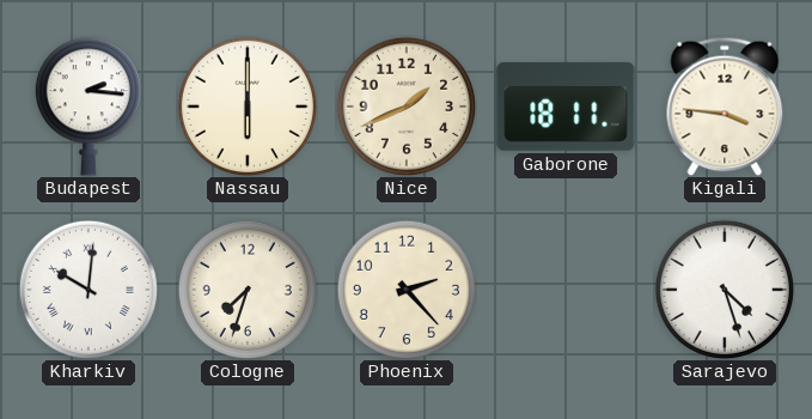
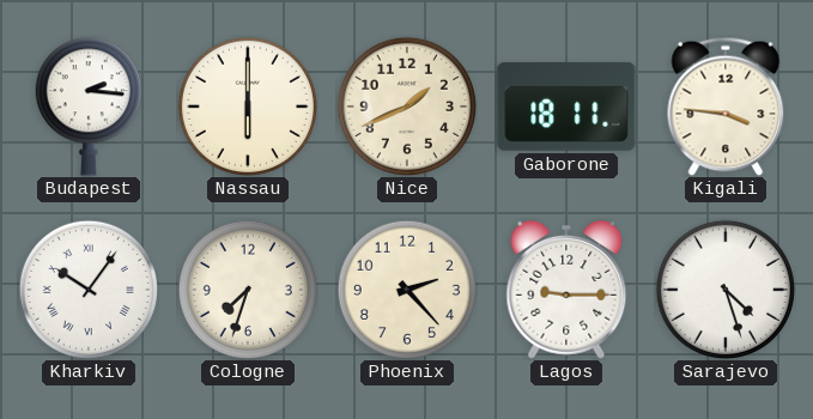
Kharkiv: 10:01 -> 10:06
Lagos: none -> 9:15
